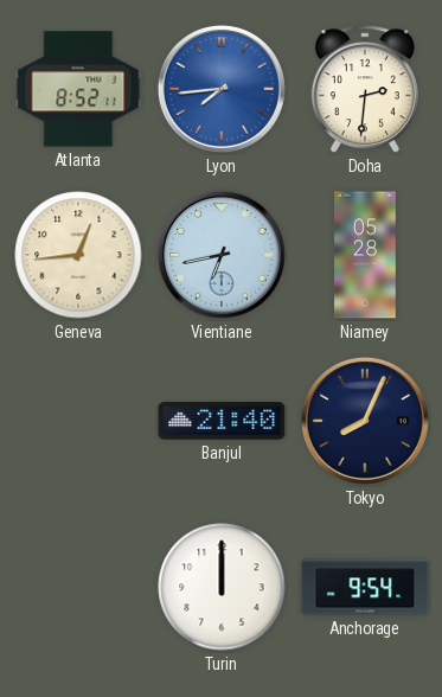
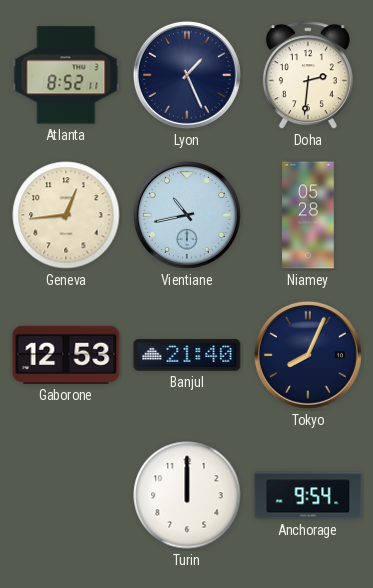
Lyon: 7:44 -> 1:26
Lyon dial: blue -> navy
Vientiane: 6:43 -> 10:43
Gaborone: none -> 12:53
